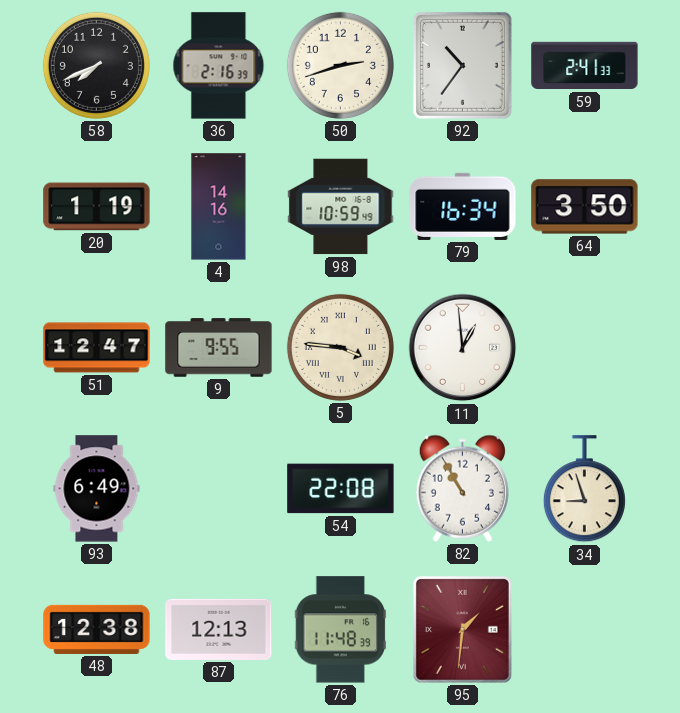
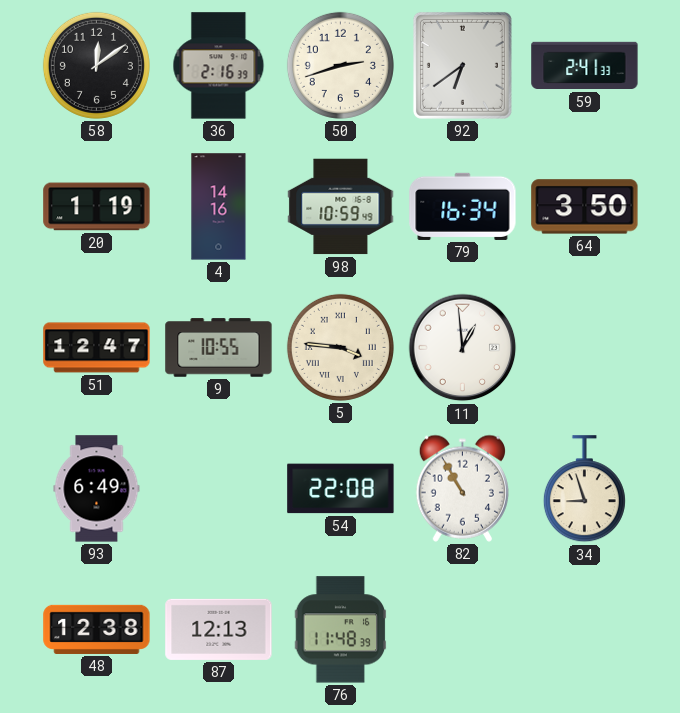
58: 7:41 -> 12:09
92: 10:36 -> 6:39
9: 9:55 -> 10:55
95: 1:31 -> none
